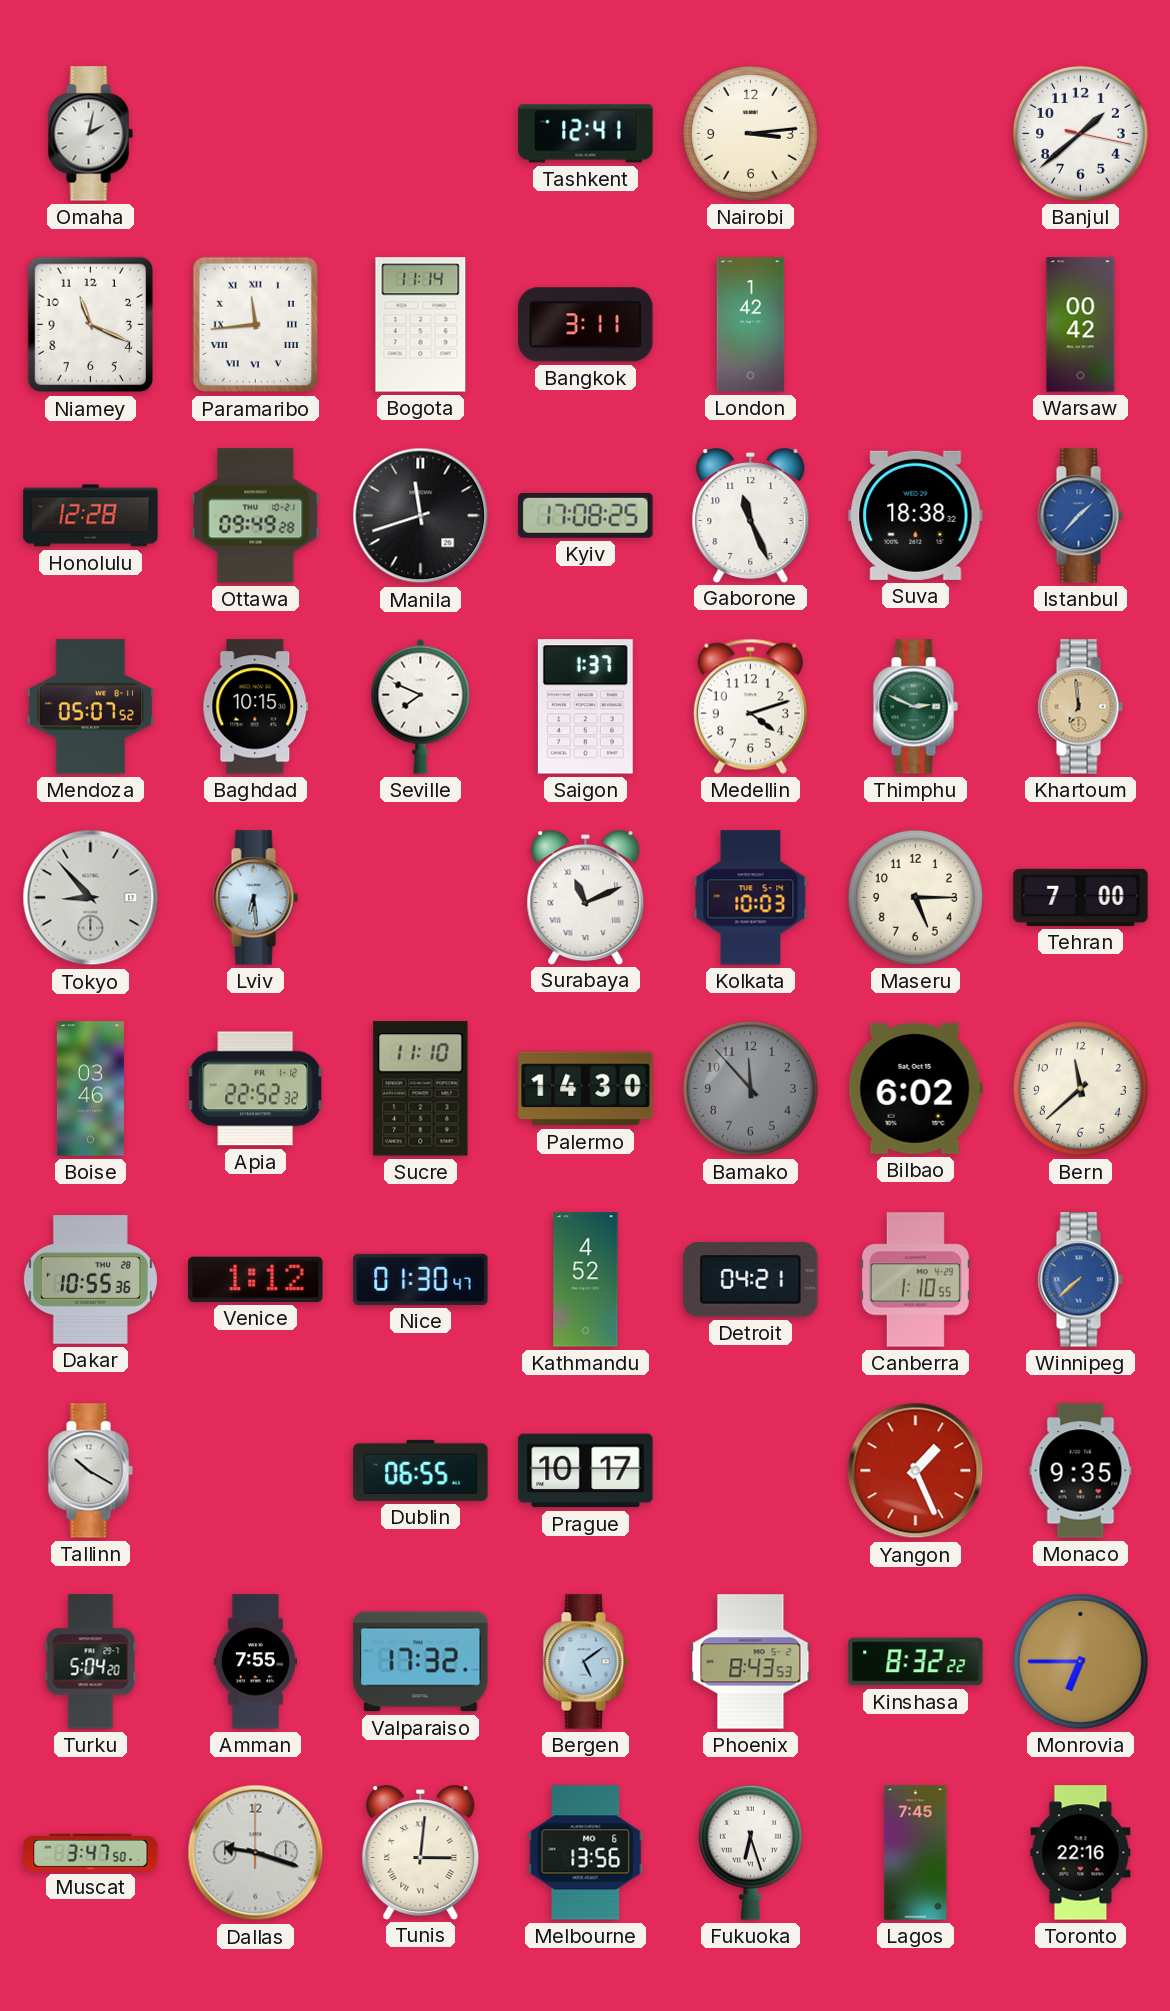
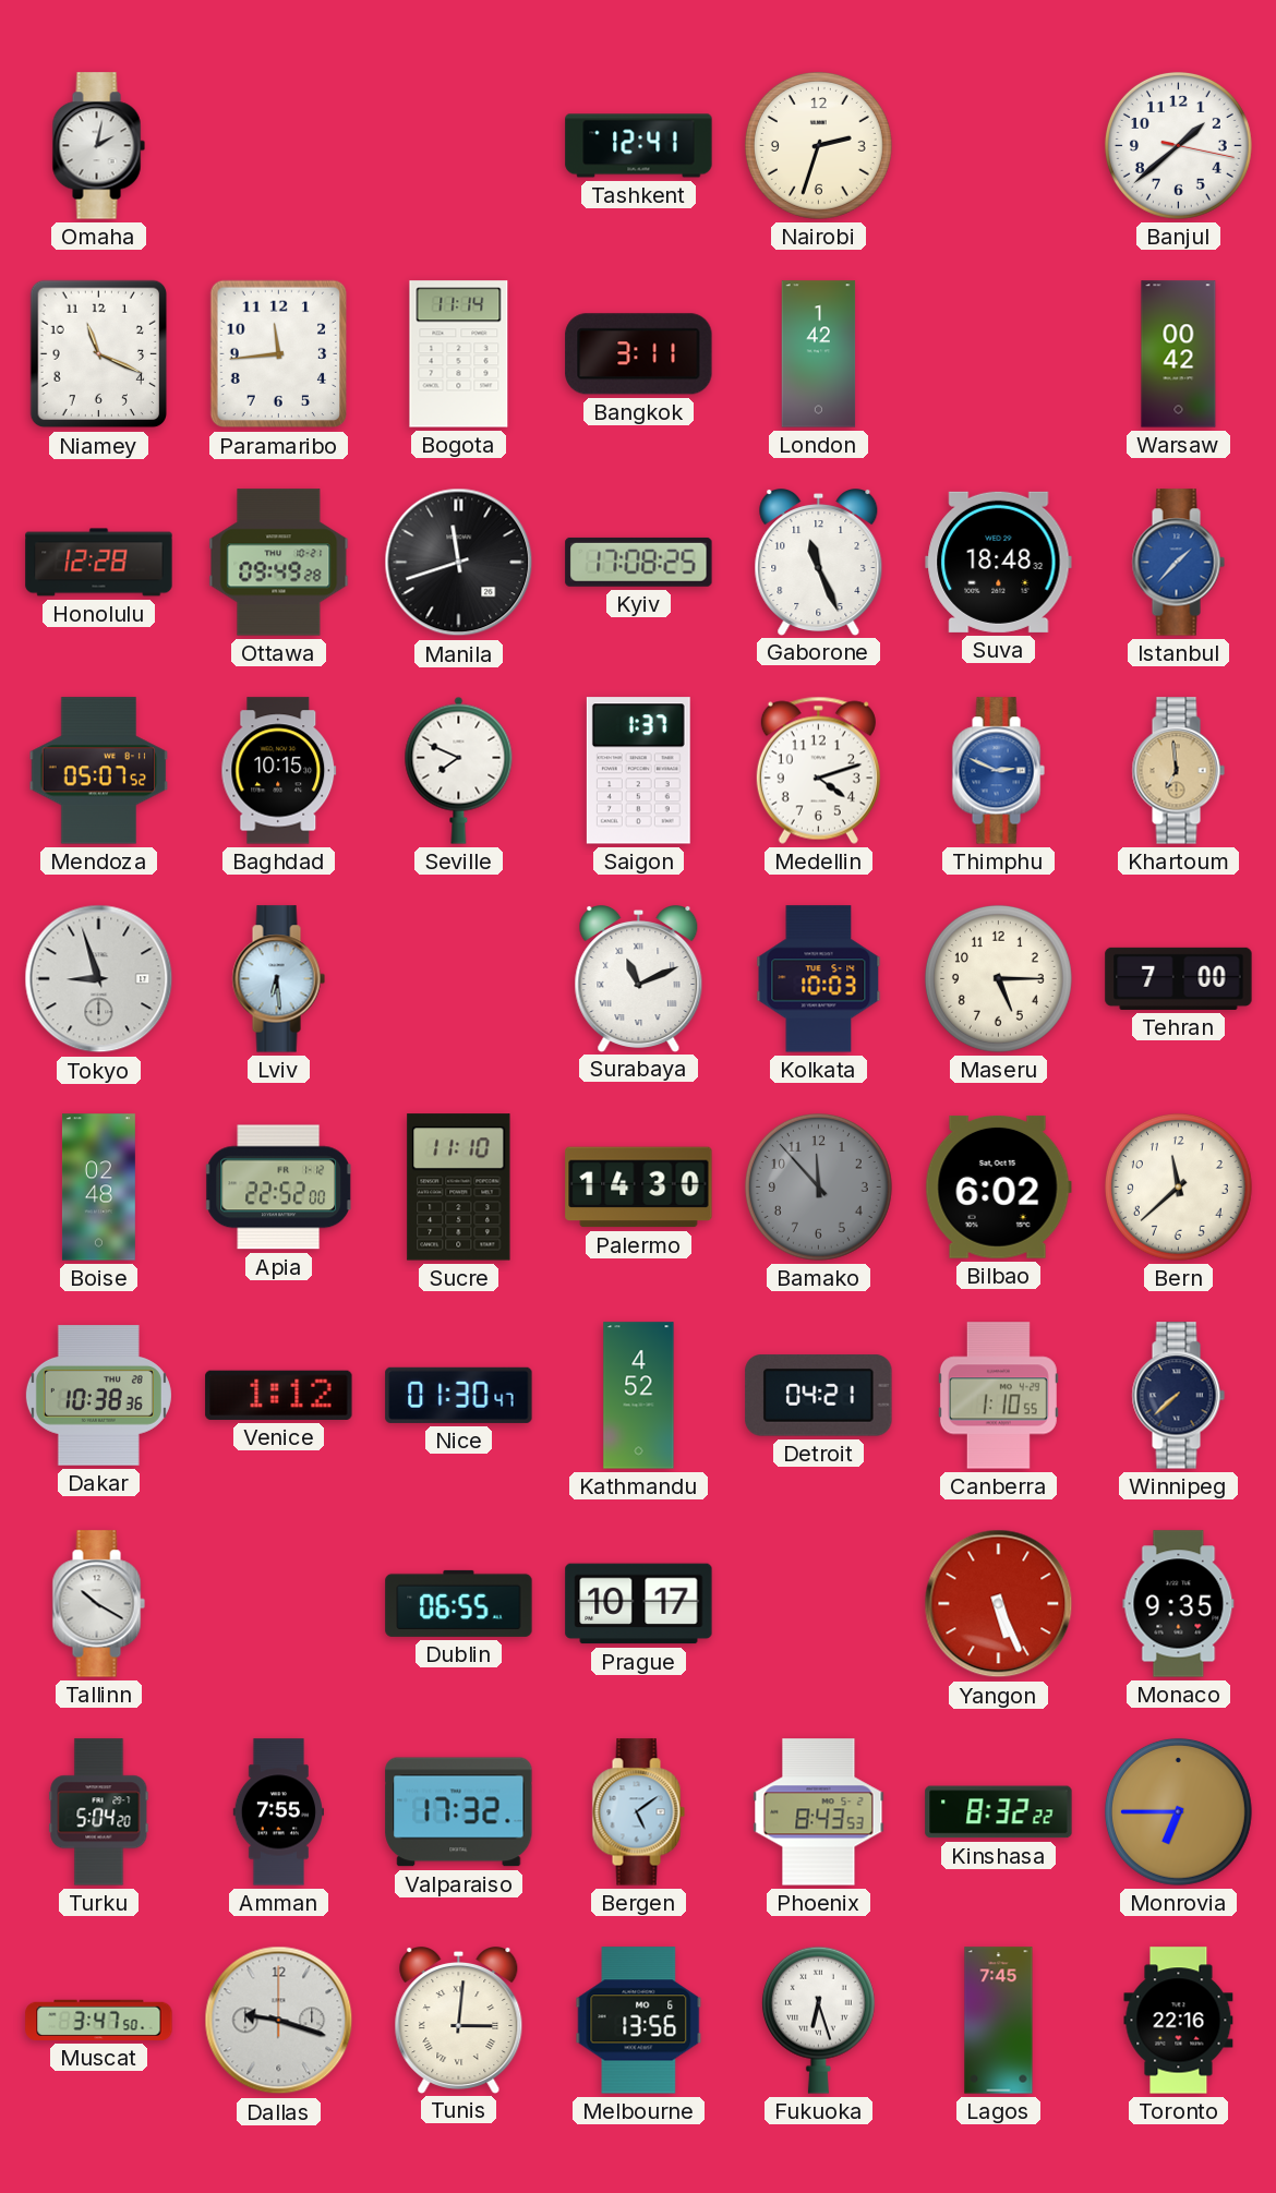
Nairobi: 3:14 -> 2:33
Paramaribo numerals: Roman -> Arabic
Suva: 18:38 -> 18:48
Thimphu dial: green -> blue
Tokyo: 8:53 -> 8:57
Boise: 03:46 -> 02:48
Apia: 22:52:32 -> 22:52:00
Dakar: 10:55 -> 10:38
Winnipeg dial: blue -> navy
Yangon: 1:26 -> 5:26
